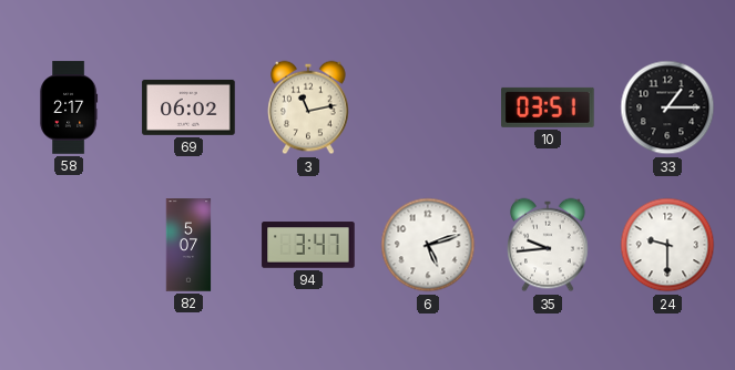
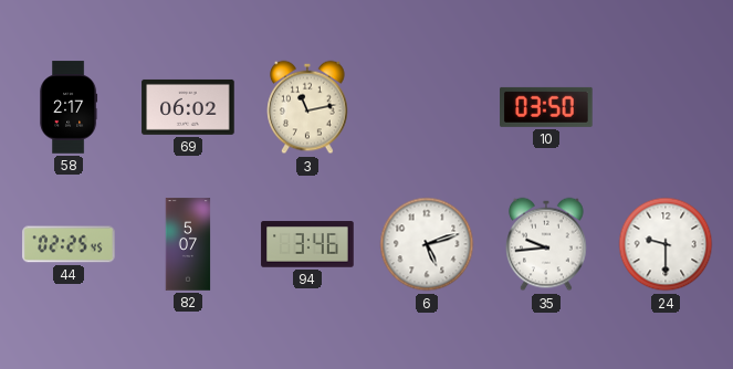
10: 03:51 -> 03:50
33: 1:15 -> none
44: none -> 02:25
94: 3:47 -> 3:46
